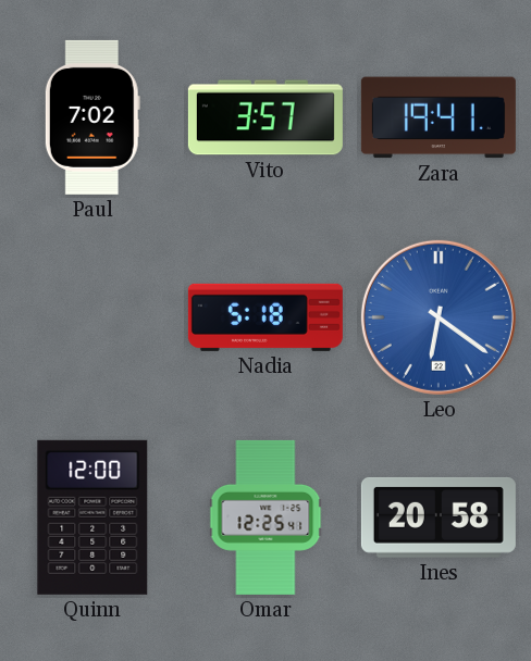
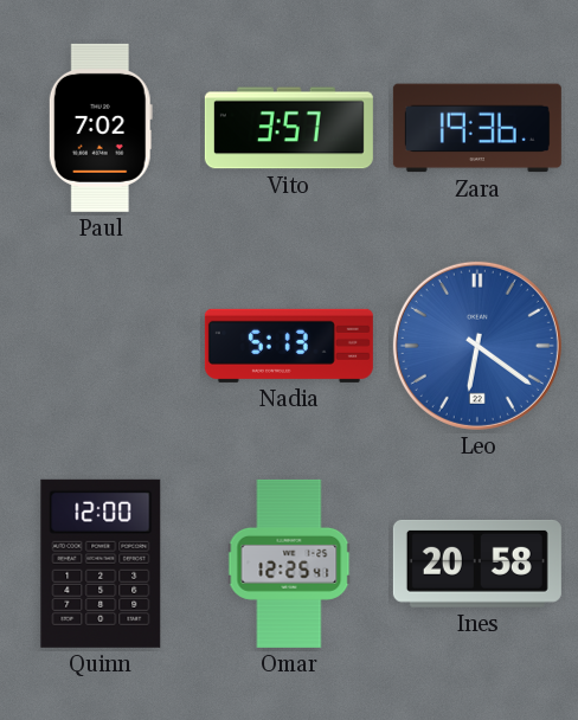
Zara: 19:41 -> 19:36
Nadia: 5:18 -> 5:13
